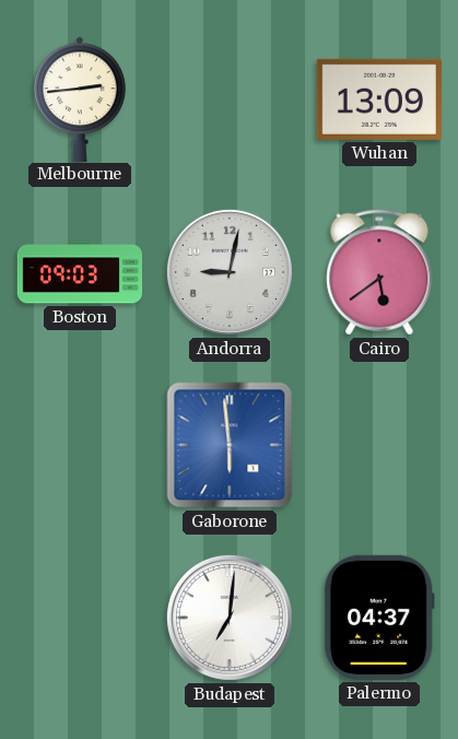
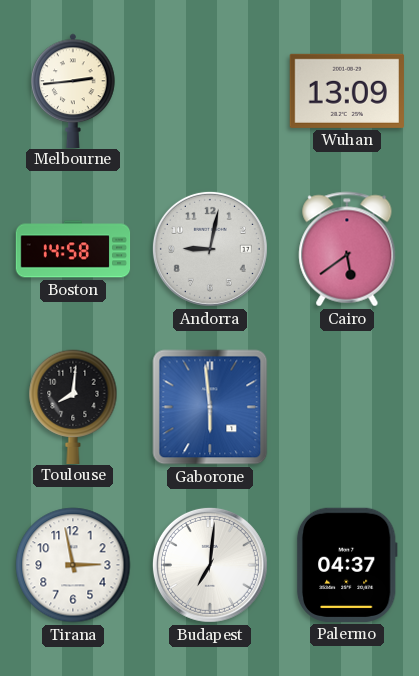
Boston: 09:03 -> 14:58
Toulouse: none -> 8:01
Tirana: none -> 2:58
